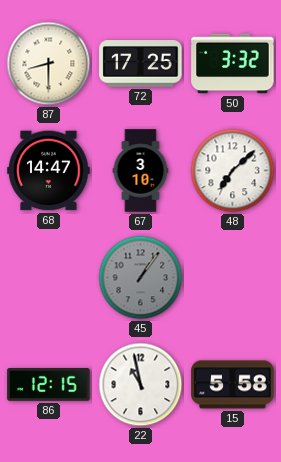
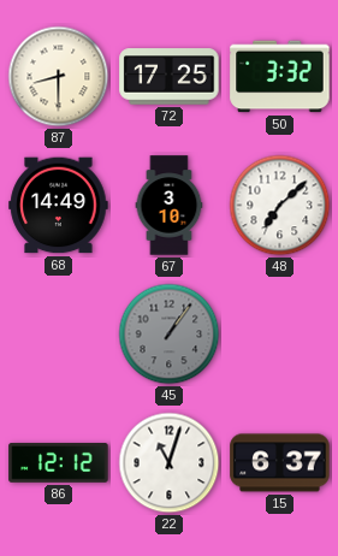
68: 14:47 -> 14:49
86: 12:15 -> 12:12
22: 10:58 -> 11:03
15: 5:58 -> 6:37
